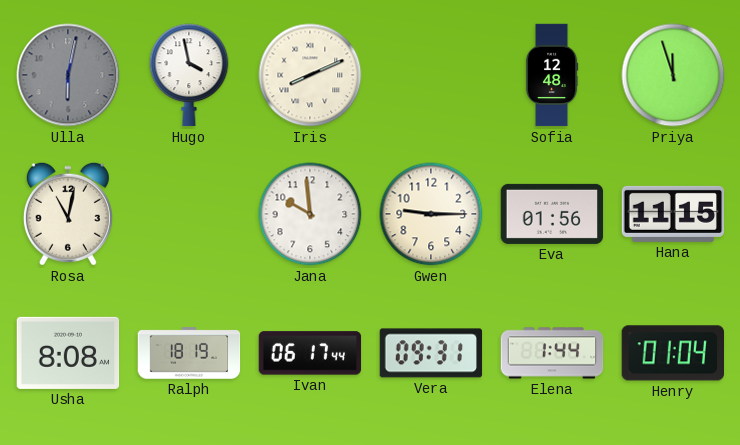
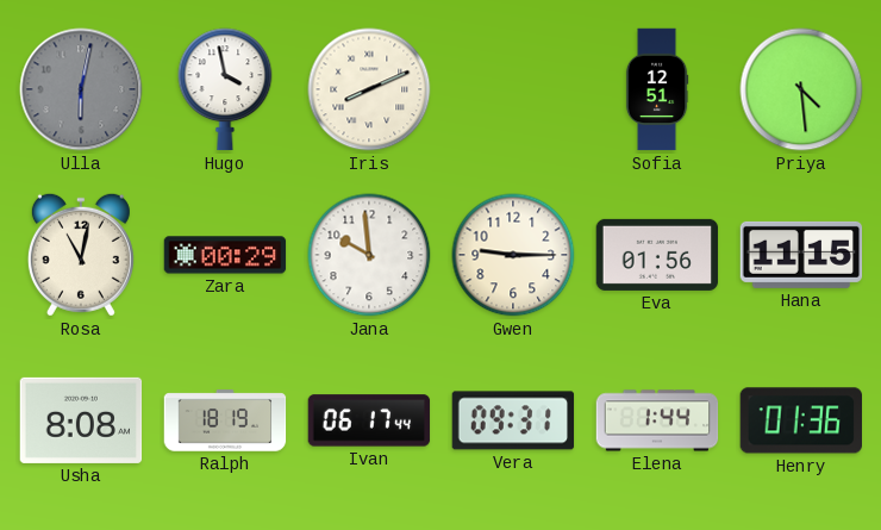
Sofia: 12:48 -> 12:51
Priya: 11:57 -> 4:29
Zara: none -> 00:29
Henry: 01:04 -> 01:36
